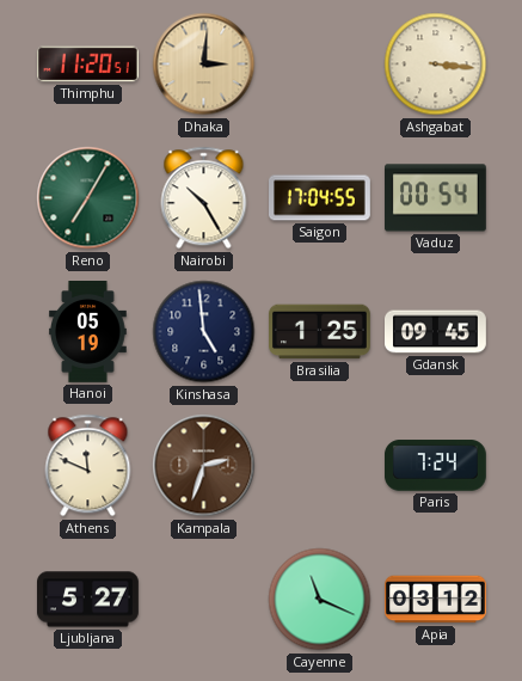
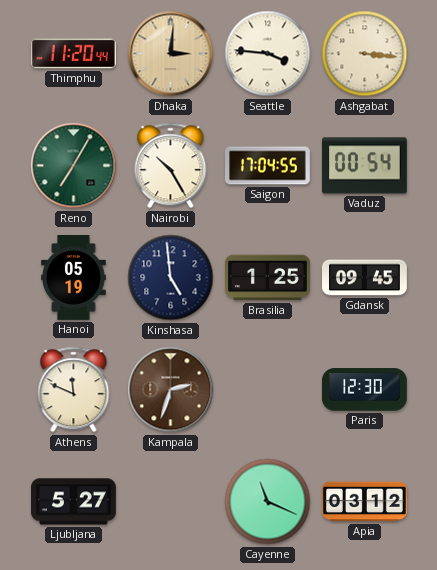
Thimphu: 11:20:51 -> 11:20:44
Seattle: none -> 3:46
Paris: 7:24 -> 12:30
